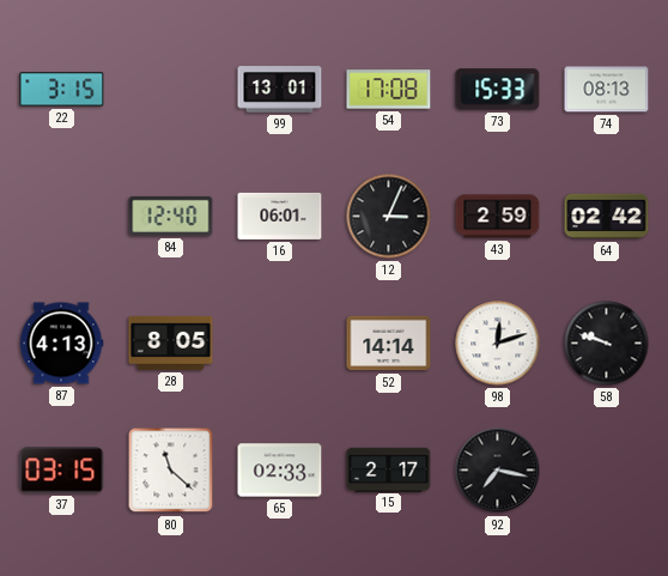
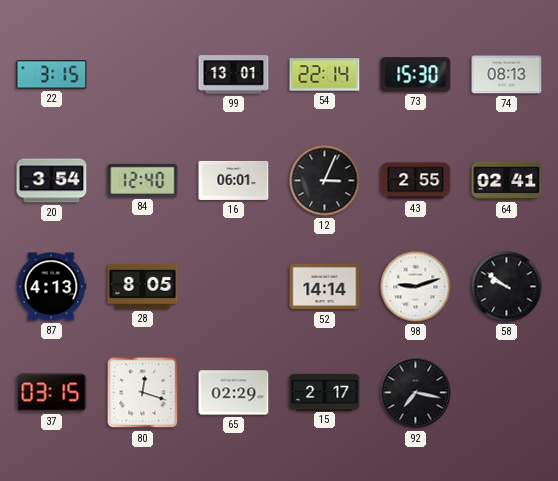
54: 17:08 -> 22:14
73: 15:33 -> 15:30
20: none -> 3:54
43: 2:59 -> 2:55
64: 02:42 -> 02:41
98: 12:12 -> 9:12
58: 9:48 -> 9:51
80: 11:22 -> 12:18
65: 02:33 -> 02:29
